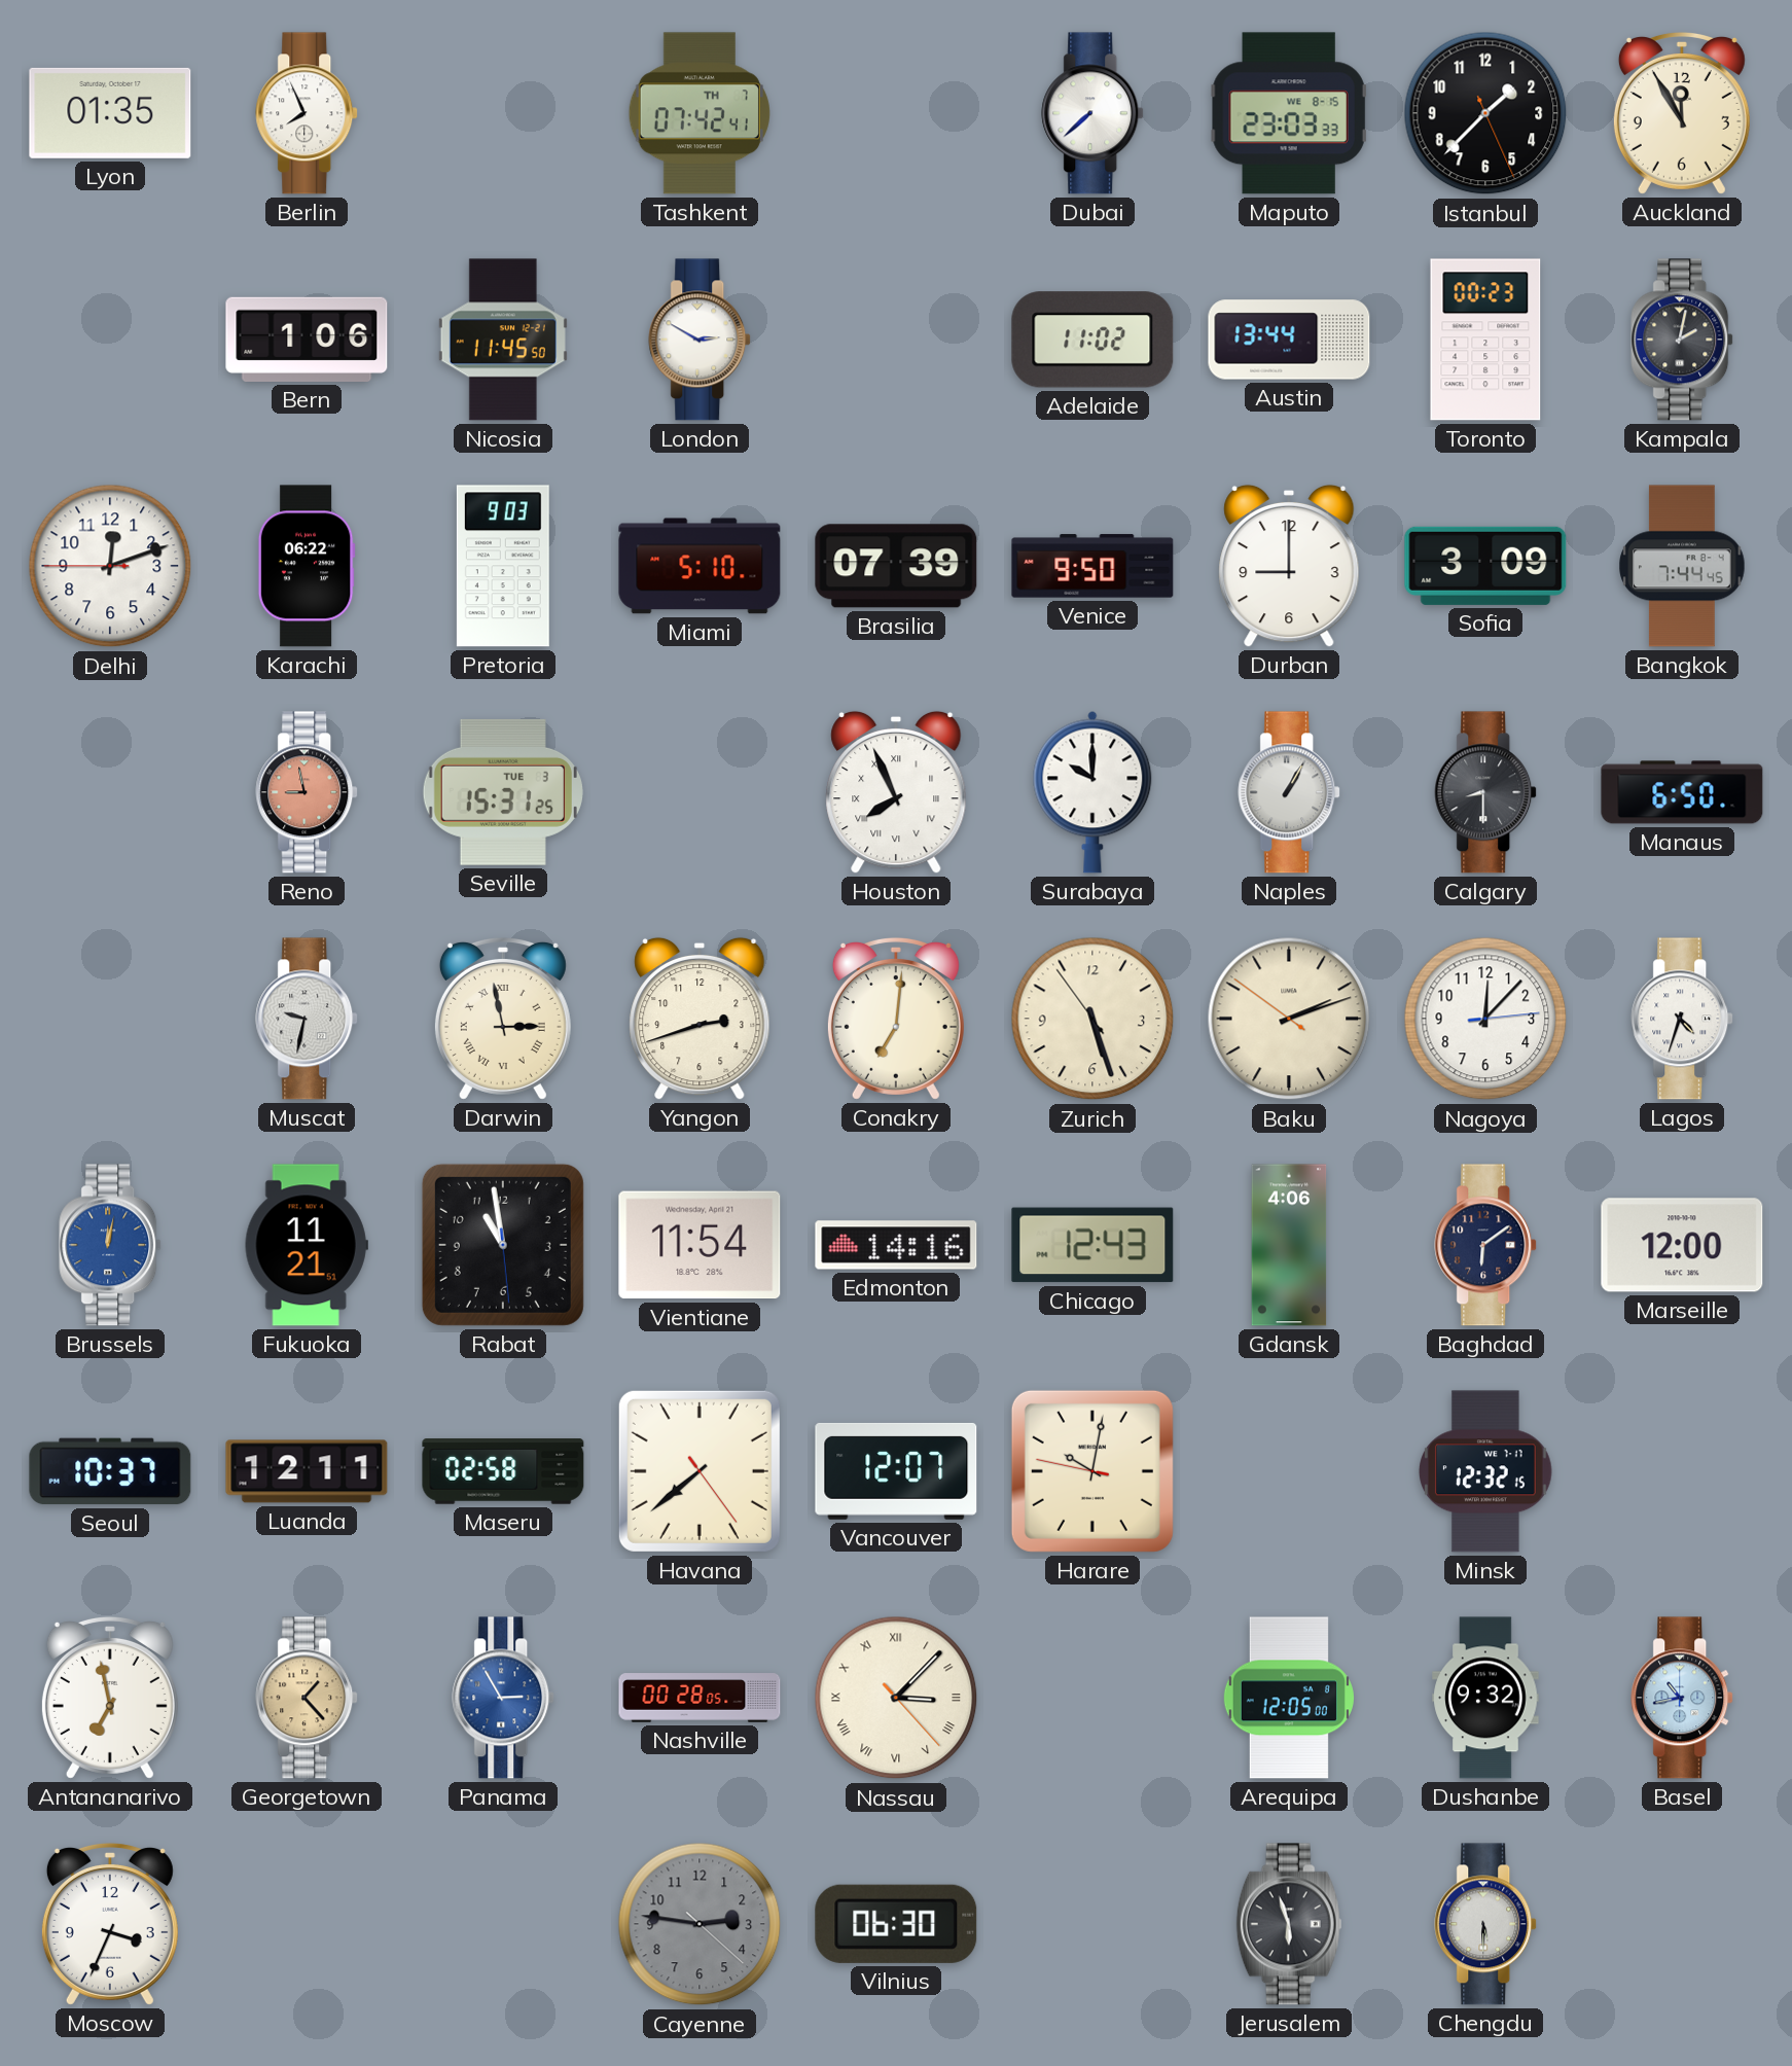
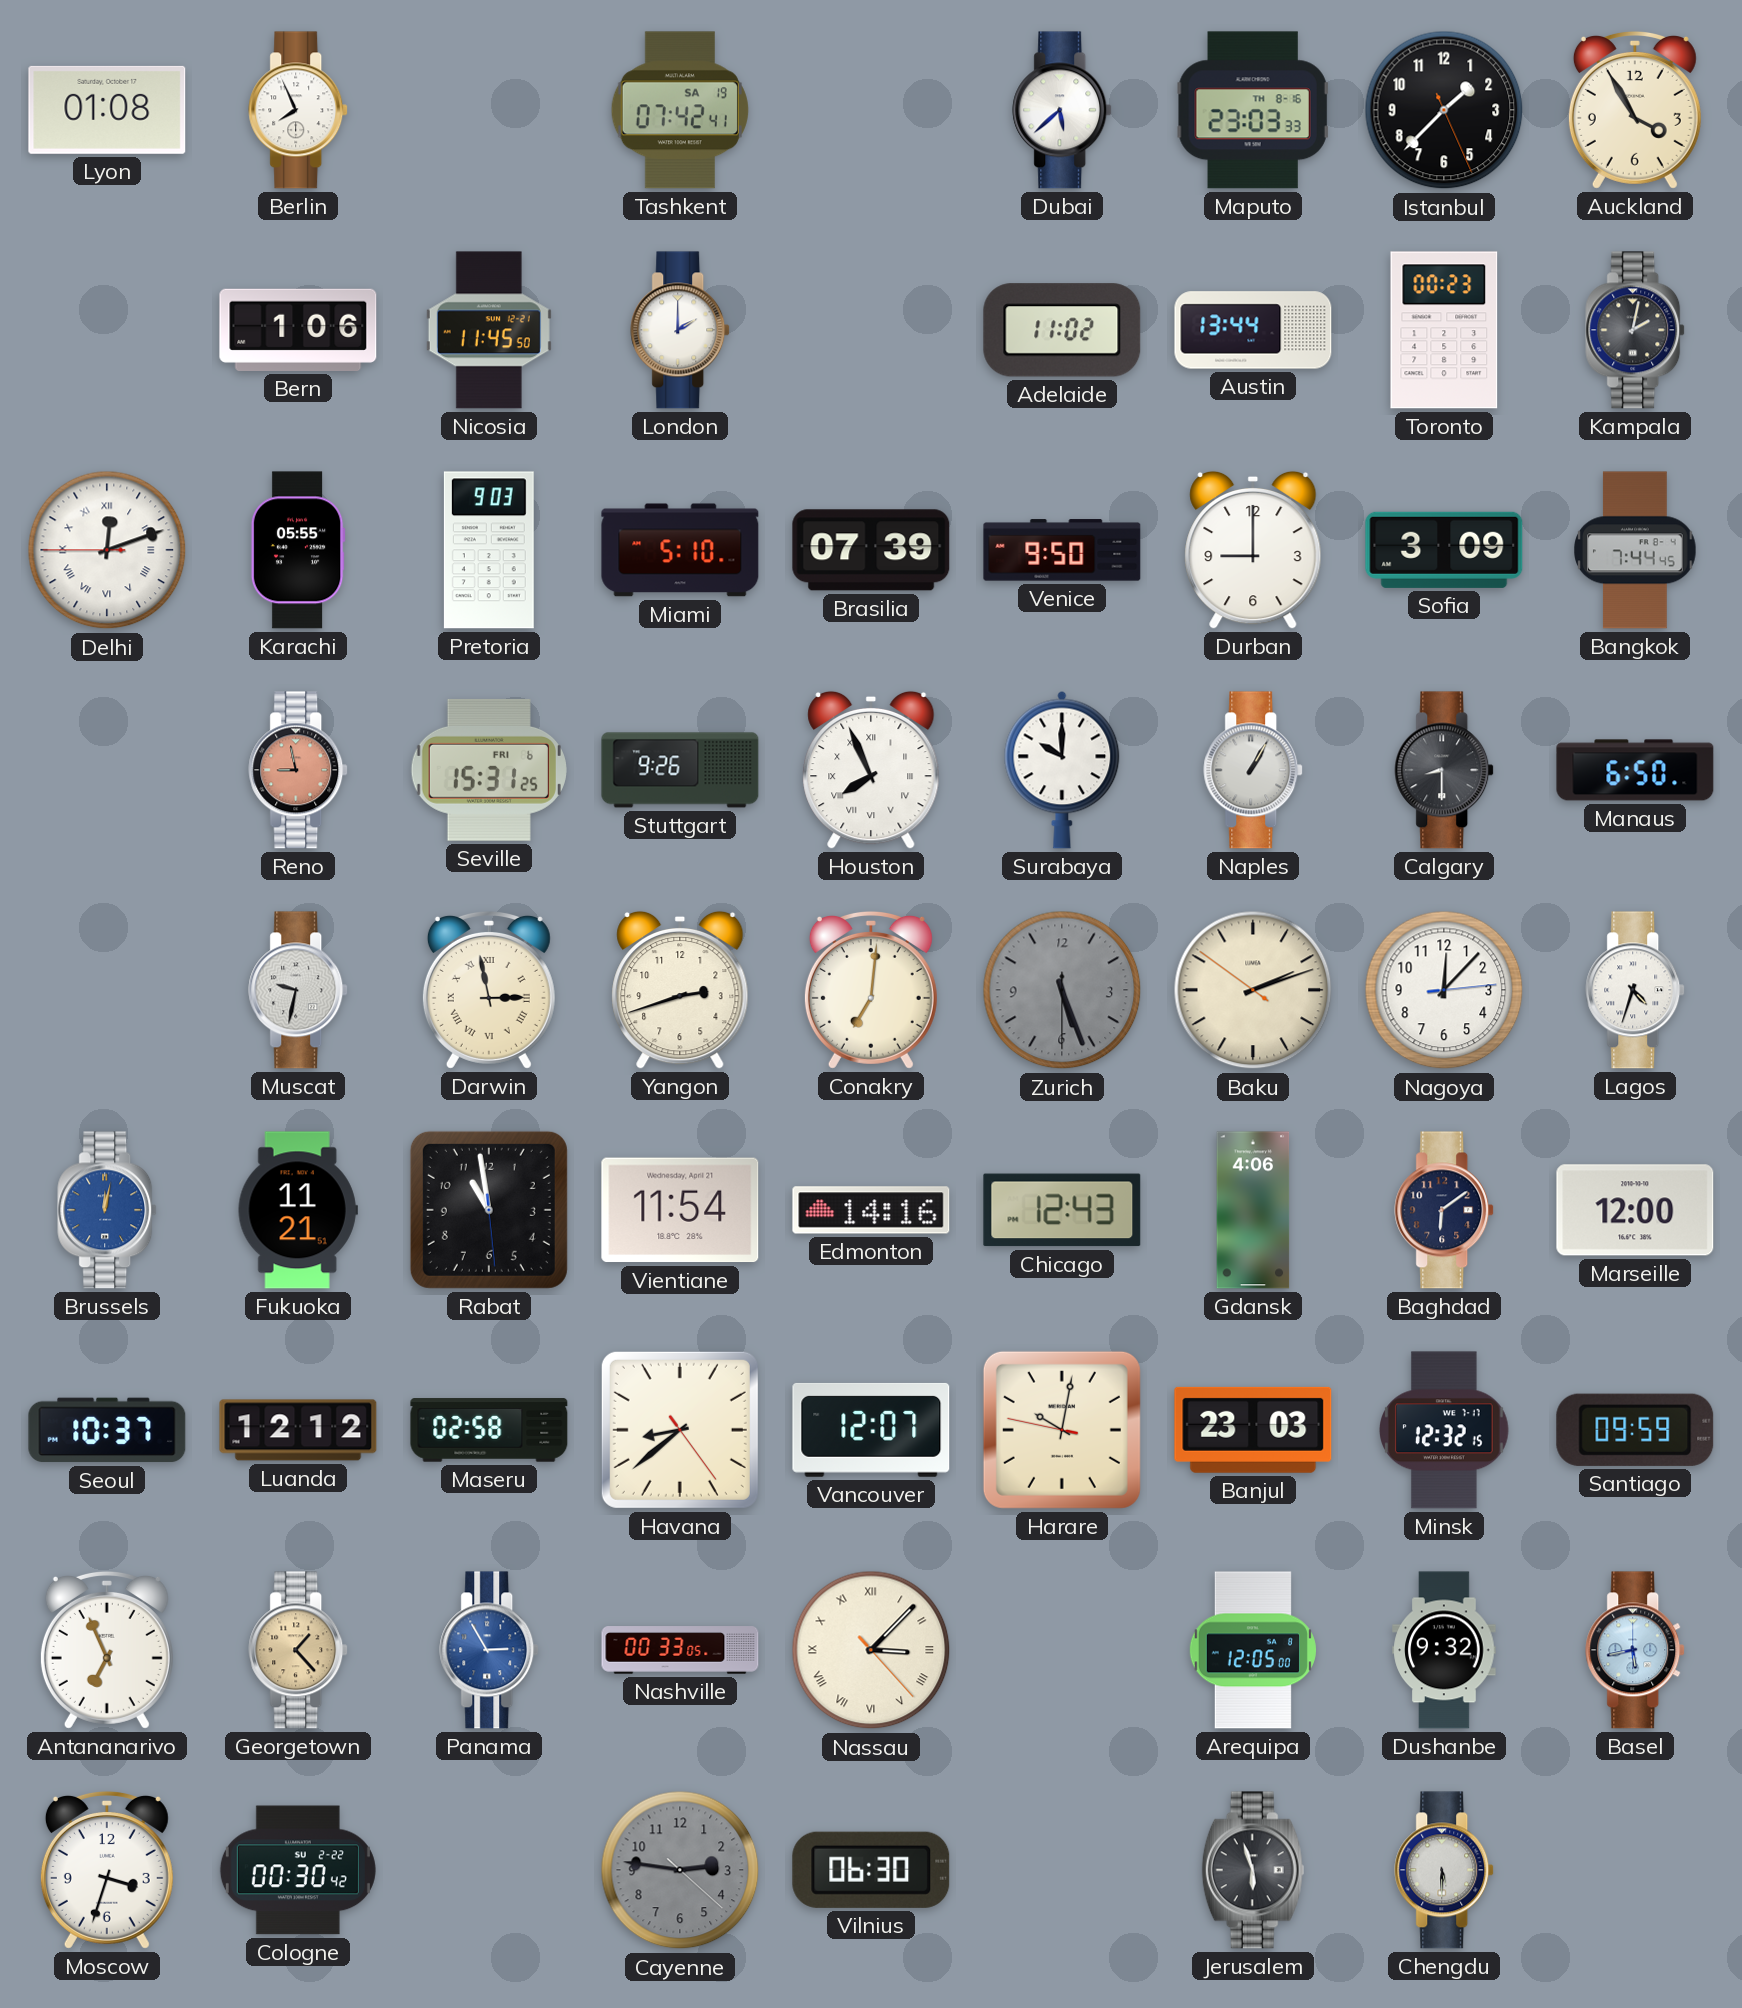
Lyon: 01:35 -> 01:08
Tashkent date: TH 7 -> SA 19
Dubai: 7:38 -> 5:38
Maputo date: WE 8-15 -> TH 8-16
Auckland: 11:55 -> 3:55
London: 2:50 -> 2:00
Delhi numerals: Arabic -> Roman
Karachi: 06:22 -> 05:55
Seville date: TUE 3 -> FRI 6
Stuttgart: none -> 9:26
Zurich: 5:26:54 -> 5:26:30
Zurich dial: cream -> grey
Luanda: 12:11 -> 12:12
Havana: 7:38 -> 8:38
Banjul: none -> 23:03
Santiago: none -> 09:59
Antananarivo: 6:58 -> 6:56
Nashville: 00:28 -> 00:33
Basel: 10:43 -> 5:43
Moscow: 3:34 -> 3:33
Cologne: none -> 00:30
